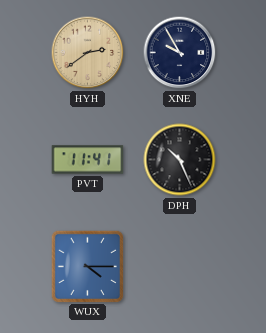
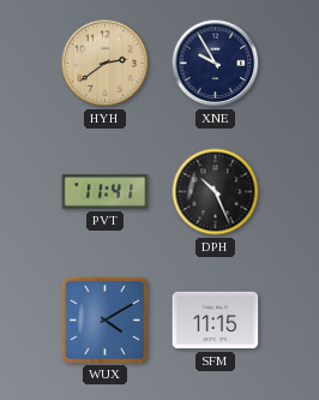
WUX: 4:15 -> 4:10
SFM: none -> 11:15
